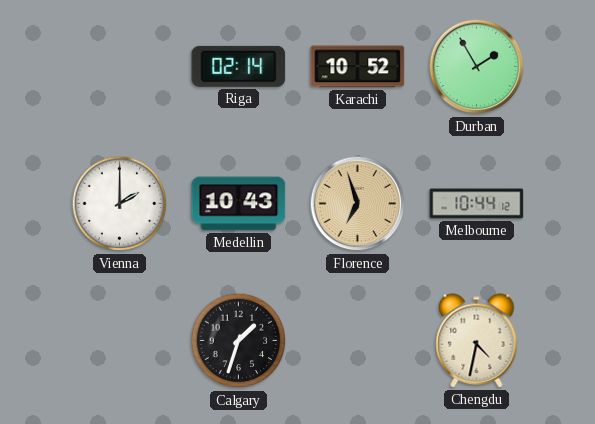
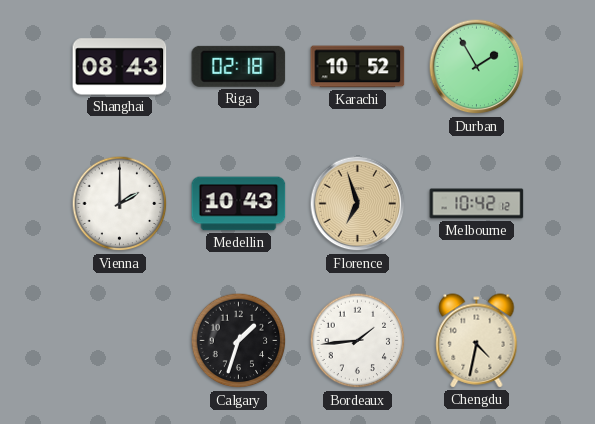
Shanghai: none -> 08:43
Riga: 02:14 -> 02:18
Melbourne: 10:44 -> 10:42
Bordeaux: none -> 1:44
